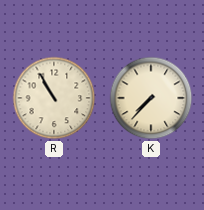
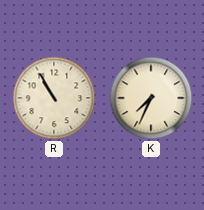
K: 7:37 -> 7:34
